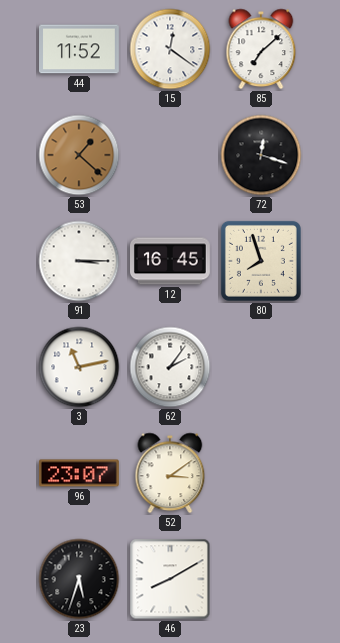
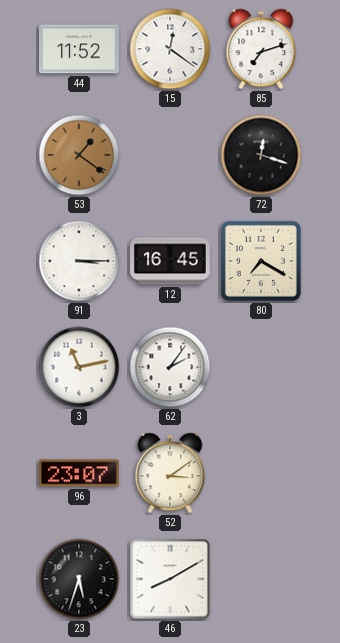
85: 7:08 -> 7:12
53: 1:22 -> 1:21
80: 7:57 -> 7:20
